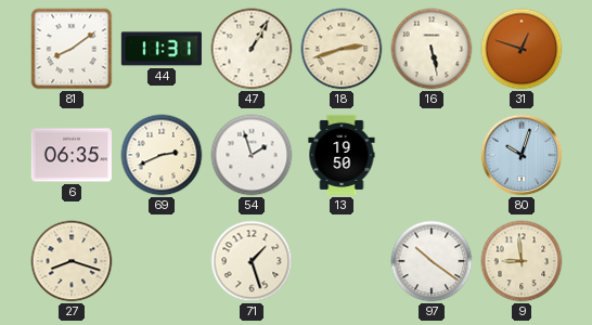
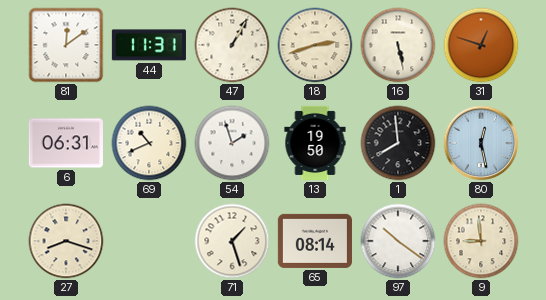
81: 8:09 -> 12:09
6: 06:35 -> 06:31
69: 2:41 -> 10:41
1: none -> 7:59
80: 10:03 -> 12:28
65: none -> 08:14
